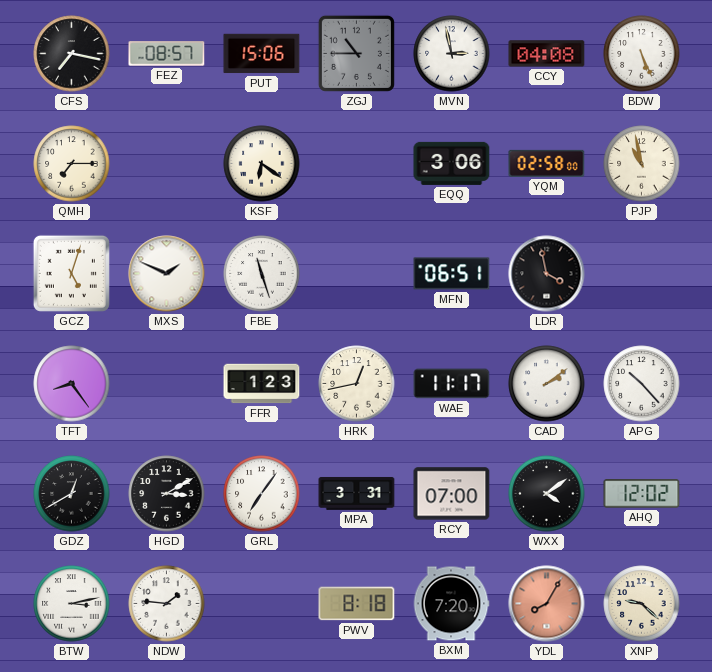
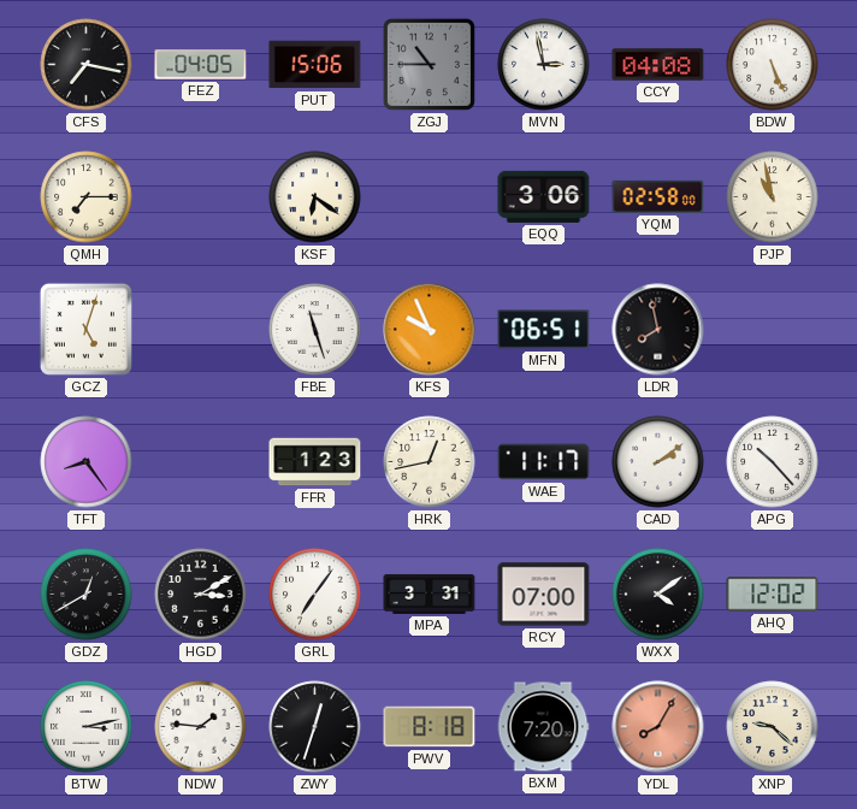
FEZ: 08:57 -> 04:05
MXS: 1:49 -> none
KFS: none -> 9:56
LDR: 3:58 -> 7:58
ZWY: none -> 12:33
